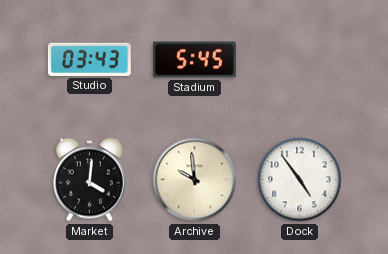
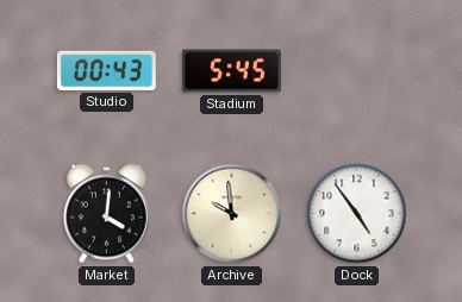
Studio: 03:43 -> 00:43
